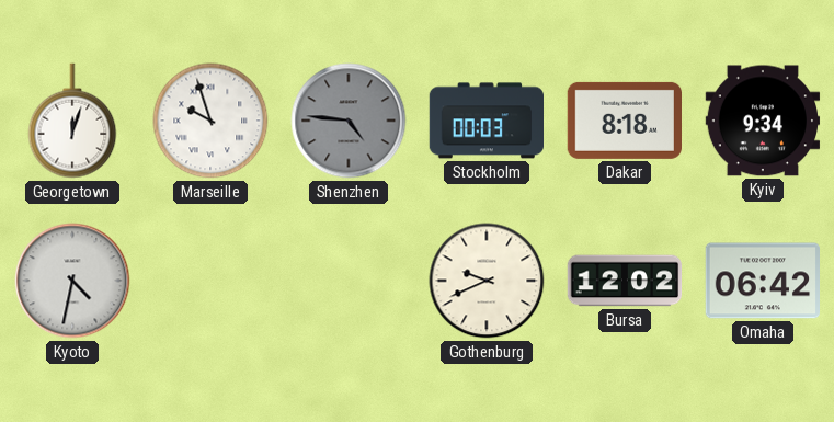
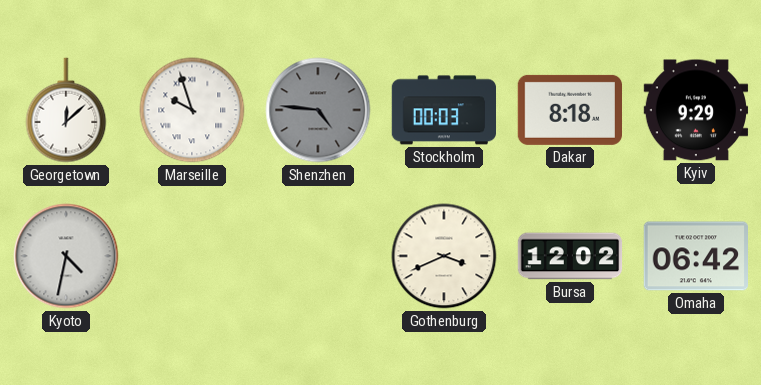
Georgetown: 12:03 -> 12:08
Kyiv: 9:34 -> 9:29
Gothenburg: 9:41 -> 3:41
